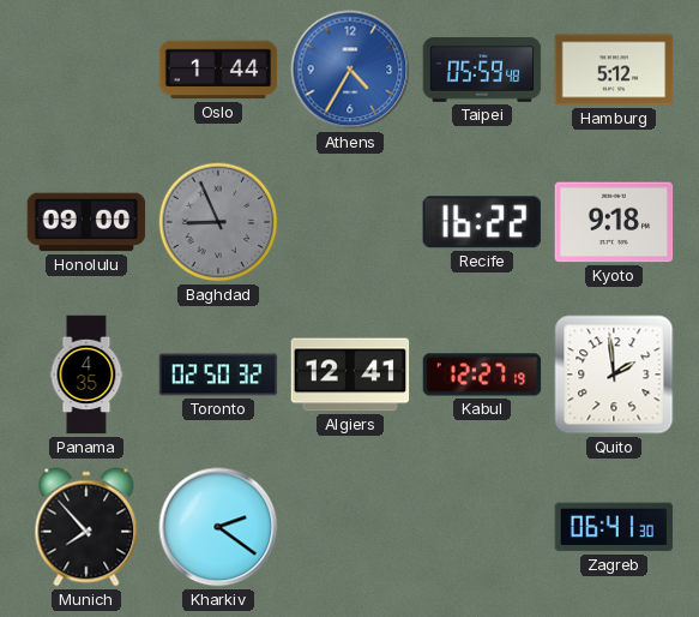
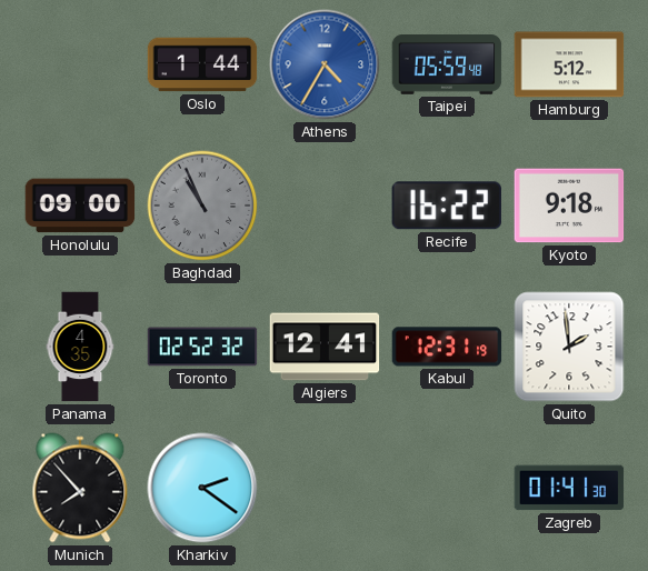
Baghdad: 8:56 -> 10:56
Toronto: 02:50 -> 02:52
Kabul: 12:27 -> 12:31
Zagreb: 06:41 -> 01:41
